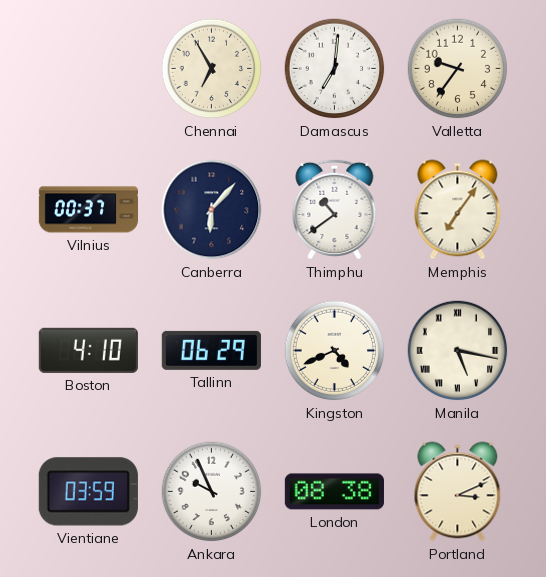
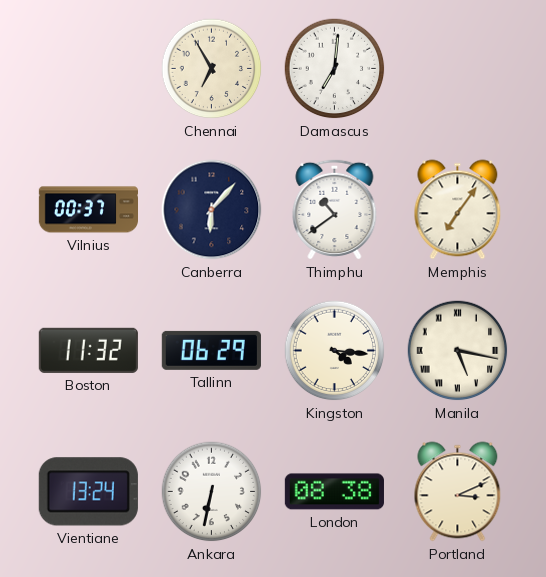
Valletta: 9:36 -> none
Boston: 4:10 -> 11:32
Kingston: 4:41 -> 4:16
Vientiane: 03:59 -> 13:24
Ankara: 9:56 -> 6:32
